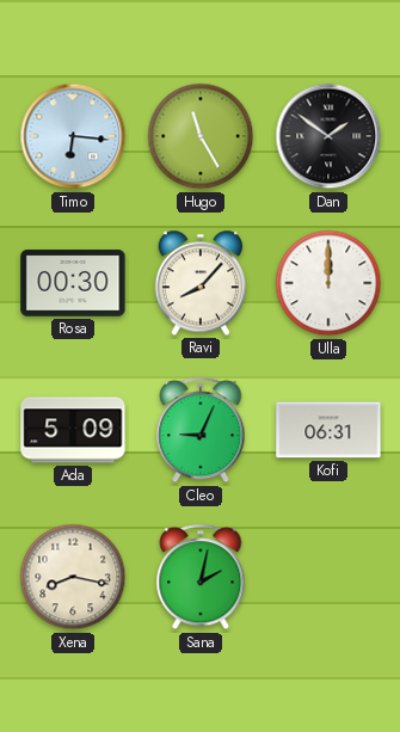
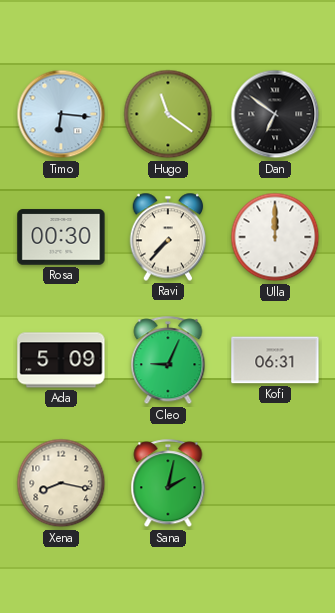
Hugo: 11:25 -> 11:21
Dan: 1:51 -> 6:51
Ravi: 8:07 -> 7:37
